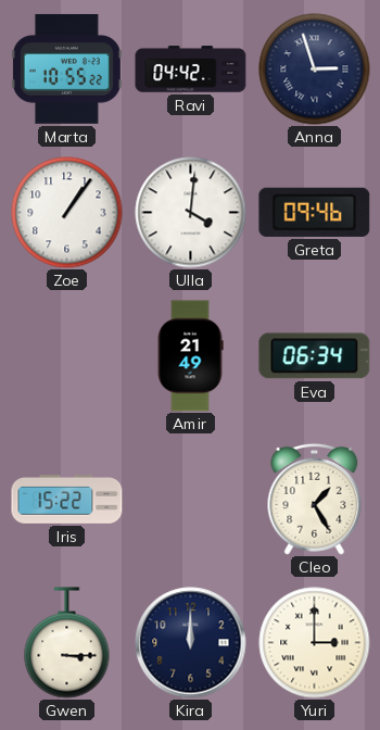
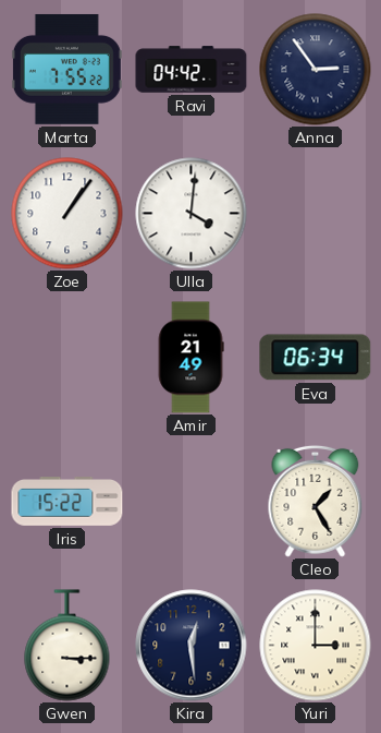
Marta: 10:55 -> 7:55
Anna: 2:57 -> 2:54
Greta: 09:46 -> none
Kira: 12:00 -> 12:29
